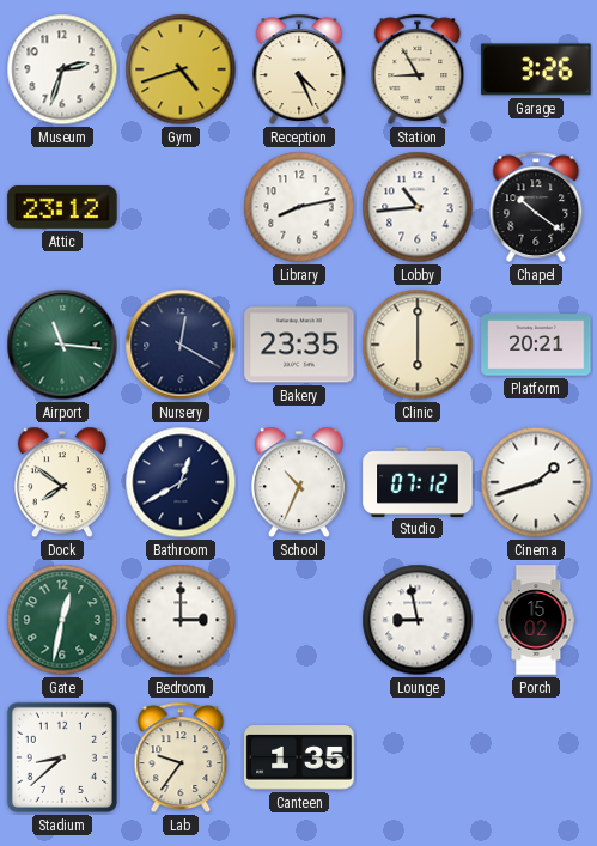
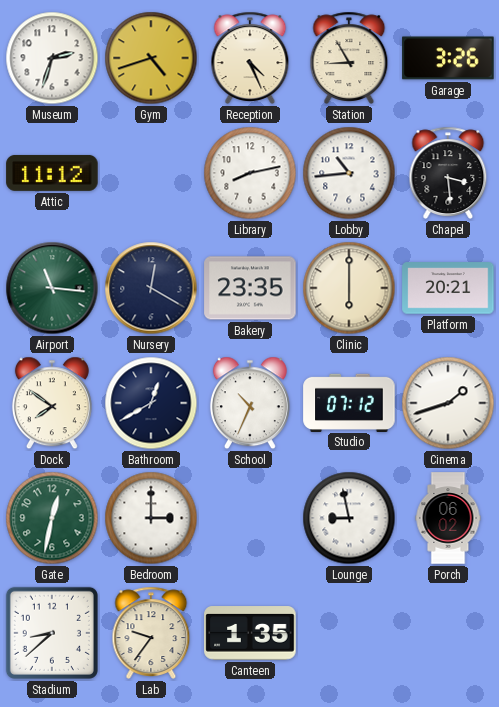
Attic: 23:12 -> 11:12
Chapel: 10:21 -> 3:29
Porch: 15:02 -> 06:02
